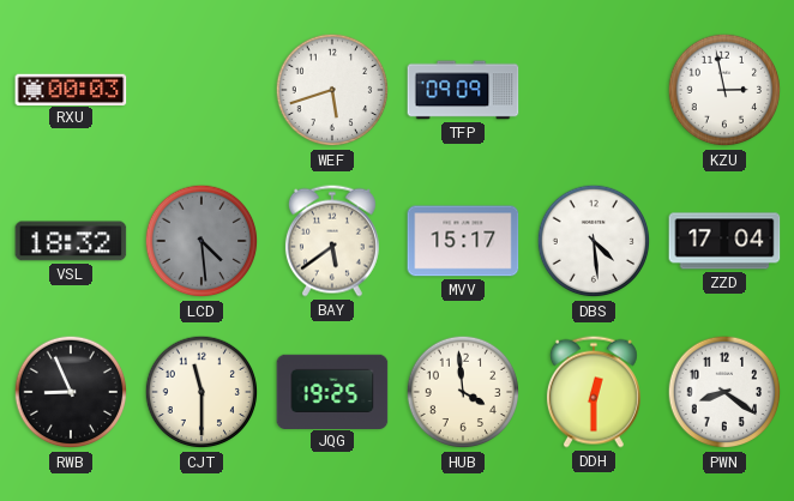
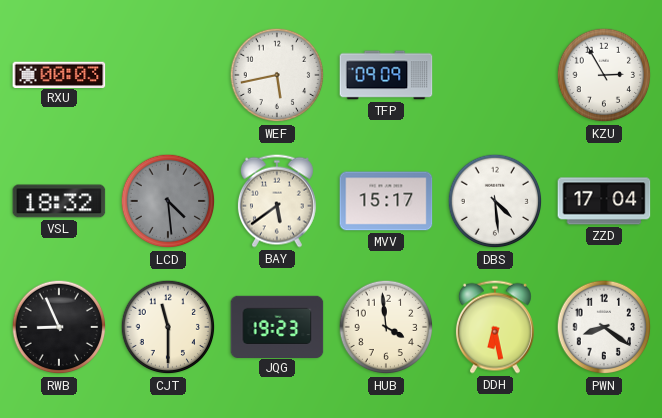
WEF: 5:42 -> 5:43
KZU: 2:58 -> 2:55
JQG: 19:25 -> 19:23
DDH: 12:30 -> 6:28
